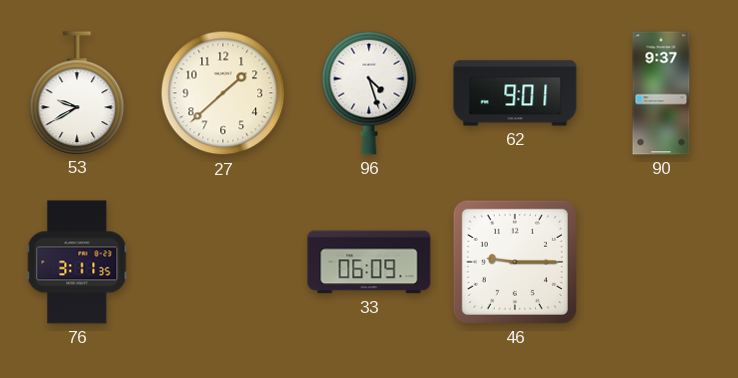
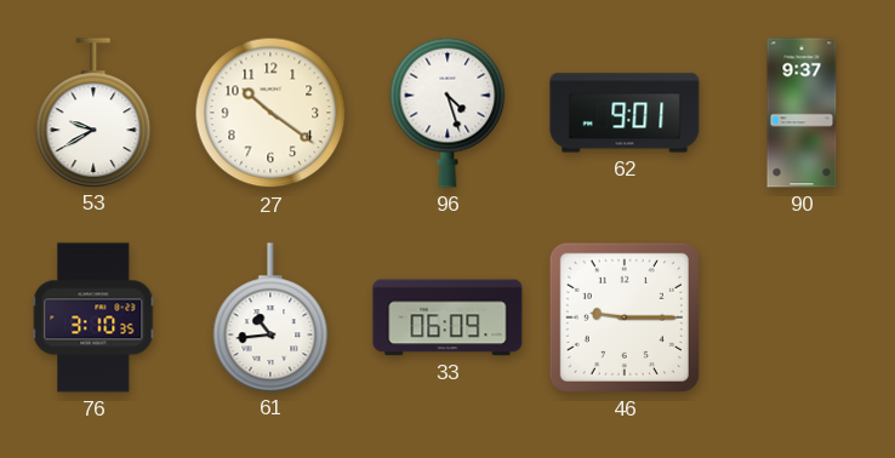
27: 1:38 -> 10:21
76: 3:11 -> 3:10
61: none -> 10:44
